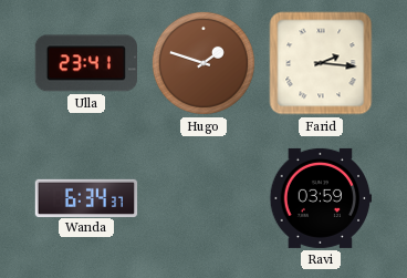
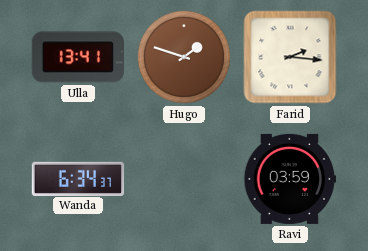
Ulla: 23:41 -> 13:41
